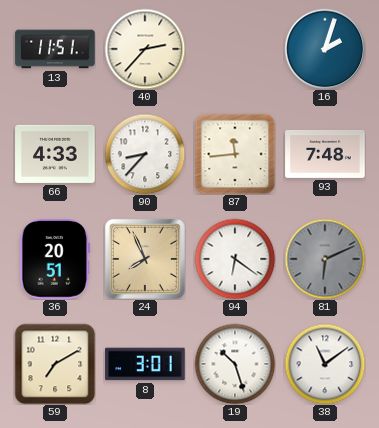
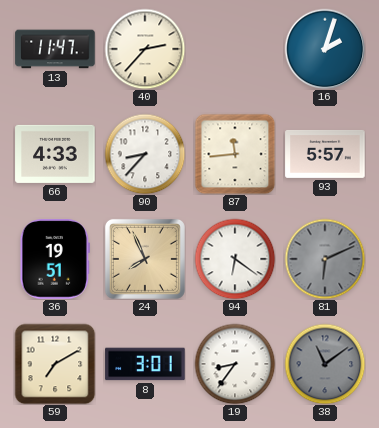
13: 11:51 -> 11:47
93: 7:48 -> 5:57
36: 20:51 -> 19:51
19: 10:27 -> 8:36
38 dial: white -> grey
